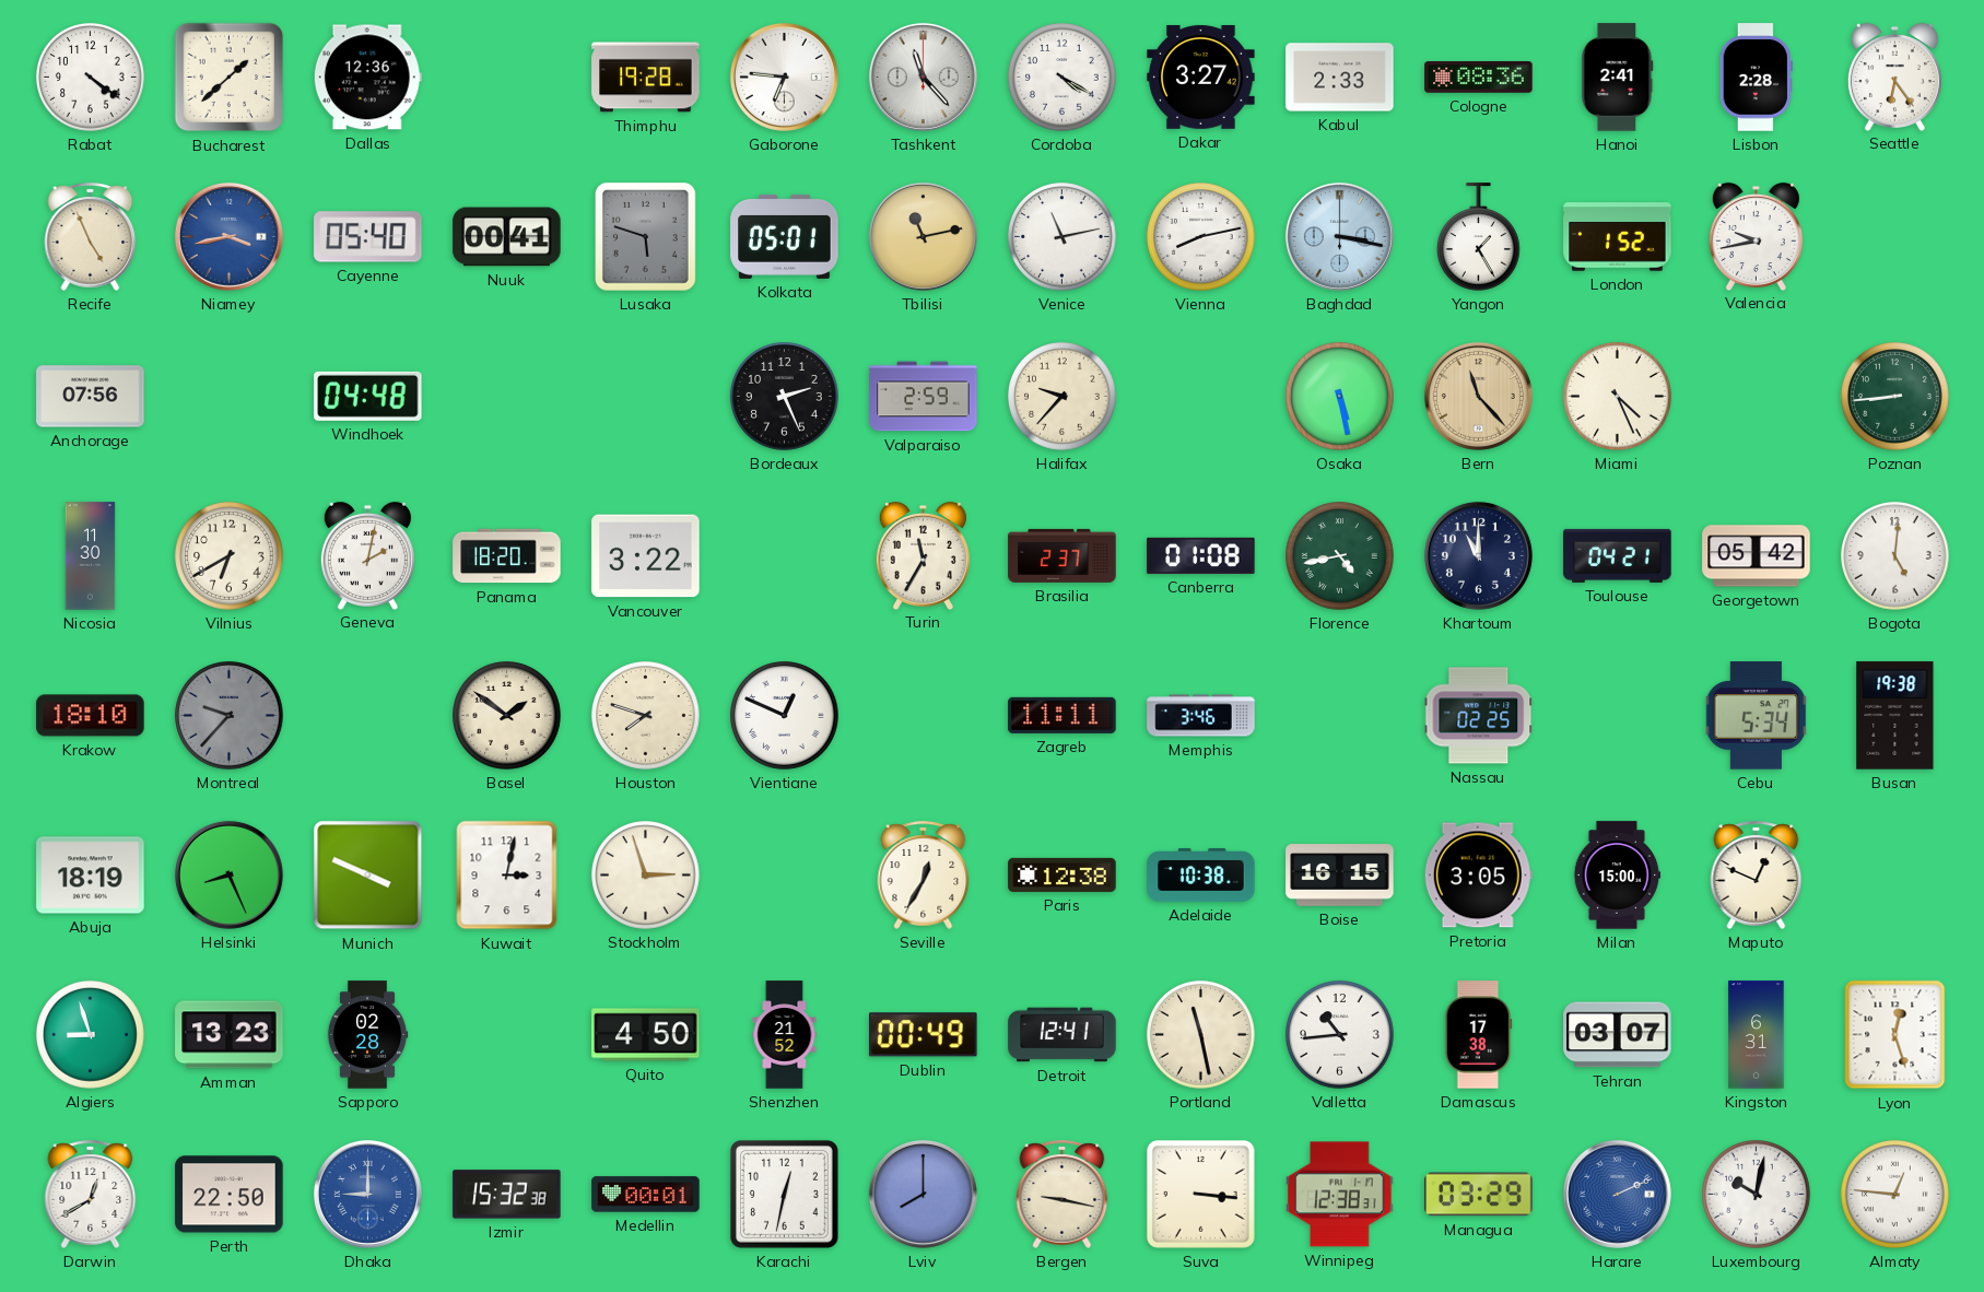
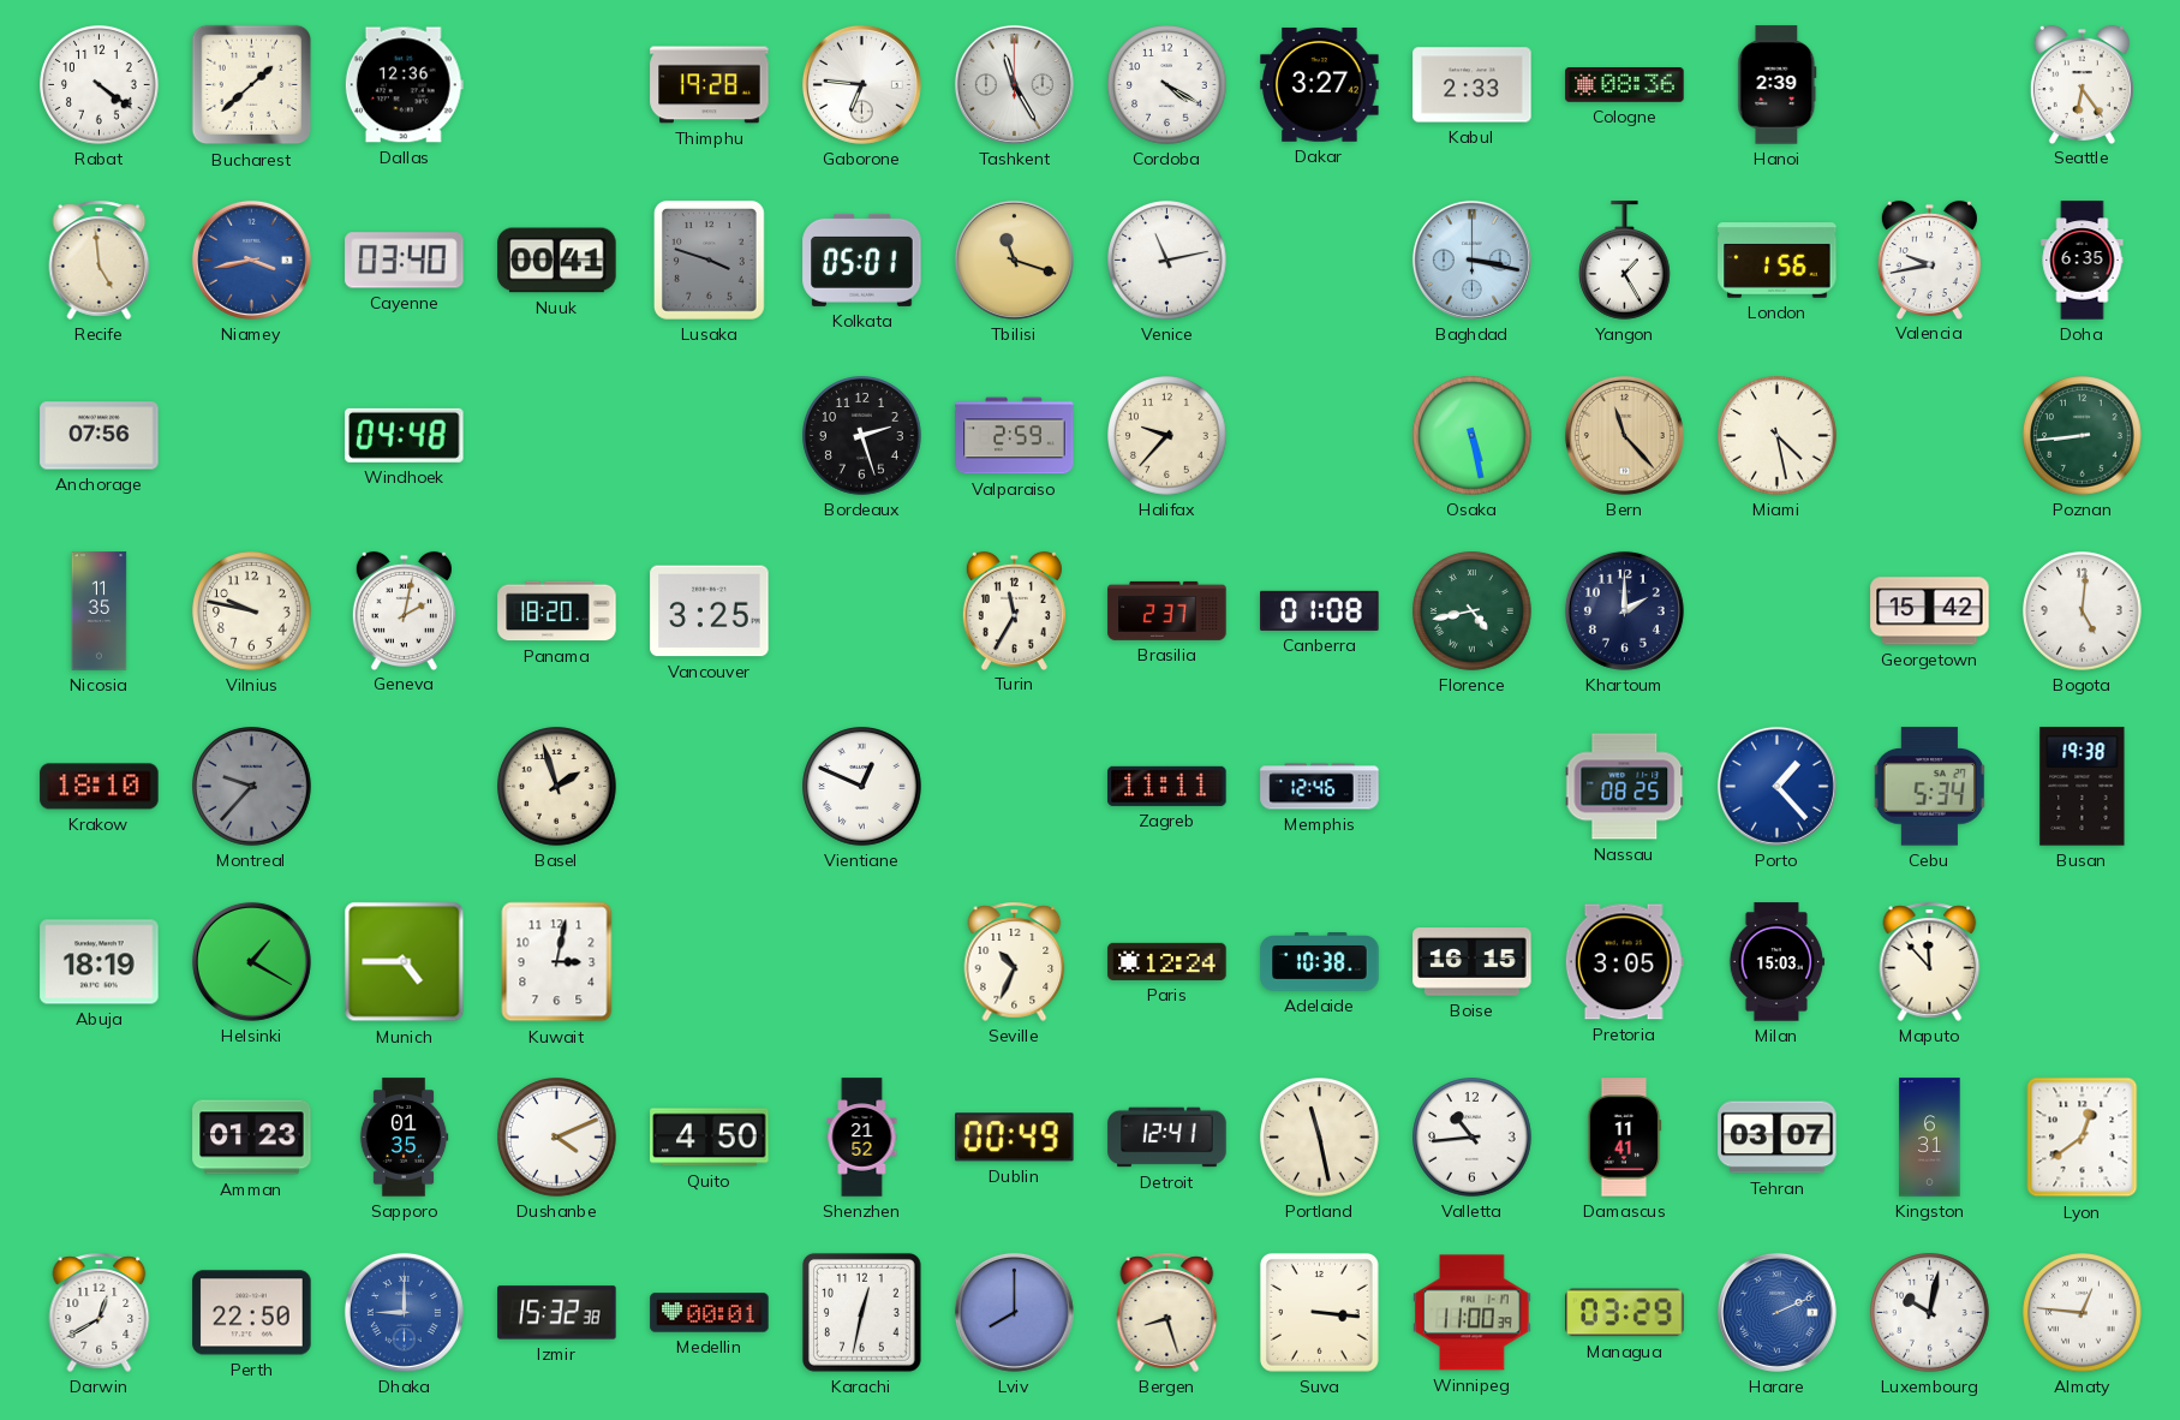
Tashkent: 11:23 -> 11:25
Hanoi: 2:41 -> 2:39
Lisbon: 2:28 -> none
Recife: 4:56 -> 4:59
Cayenne: 05:40 -> 03:40
Lusaka: 5:48 -> 3:48
Tbilisi: 11:13 -> 11:18
Vienna: 8:13 -> none
London: 1:52 -> 1:56
Doha: none -> 6:35
Bordeaux: 2:26 -> 2:27
Miami: 4:26 -> 4:28
Nicosia: 11:30 -> 11:35
Vilnius: 6:40 -> 9:47
Vancouver: 3:22 -> 3:25
Khartoum: 11:00 -> 2:00
Toulouse: 04:21 -> none
Georgetown: 05:42 -> 15:42
Basel: 1:51 -> 1:57
Houston: 7:48 -> none
Memphis: 3:46 -> 12:46
Nassau: 02:25 -> 08:25
Porto: none -> 1:23
Helsinki: 8:26 -> 1:20
Munich: 3:49 -> 4:45
Stockholm: 2:57 -> none
Seville: 12:35 -> 10:34
Paris: 12:38 -> 12:24
Milan: 15:00 -> 15:03
Maputo: 12:49 -> 11:53
Algiers: 8:57 -> none
Amman: 13:23 -> 01:23
Sapporo: 02:28 -> 01:35
Dushanbe: none -> 4:11
Damascus: 17:38 -> 11:41
Lyon: 12:27 -> 12:39
Bergen: 9:17 -> 8:27
Winnipeg: 12:38 -> 11:00
